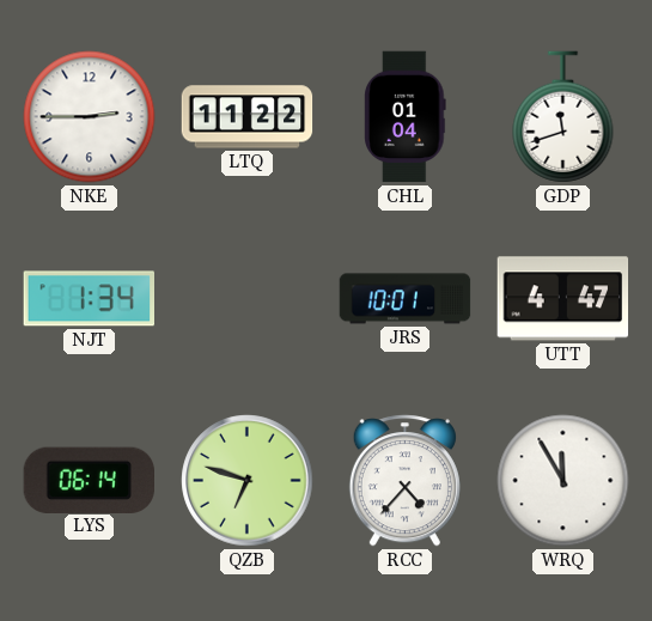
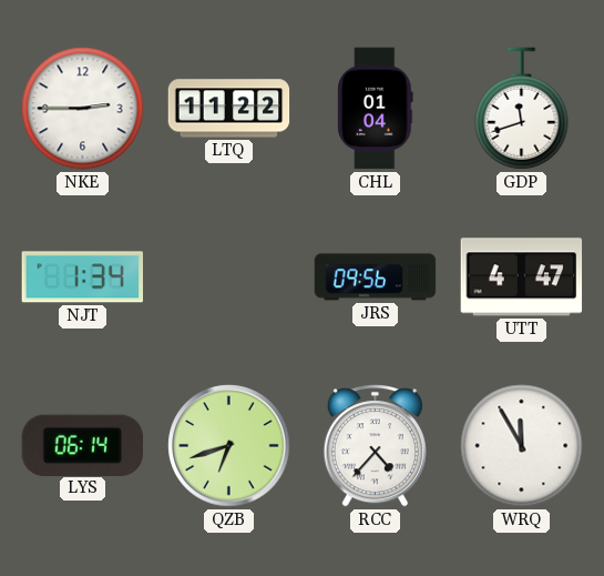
JRS: 10:01 -> 09:56
QZB: 6:48 -> 6:42
